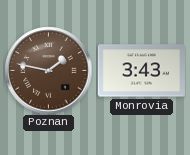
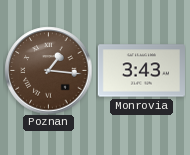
Poznan: 1:47 -> 1:16
